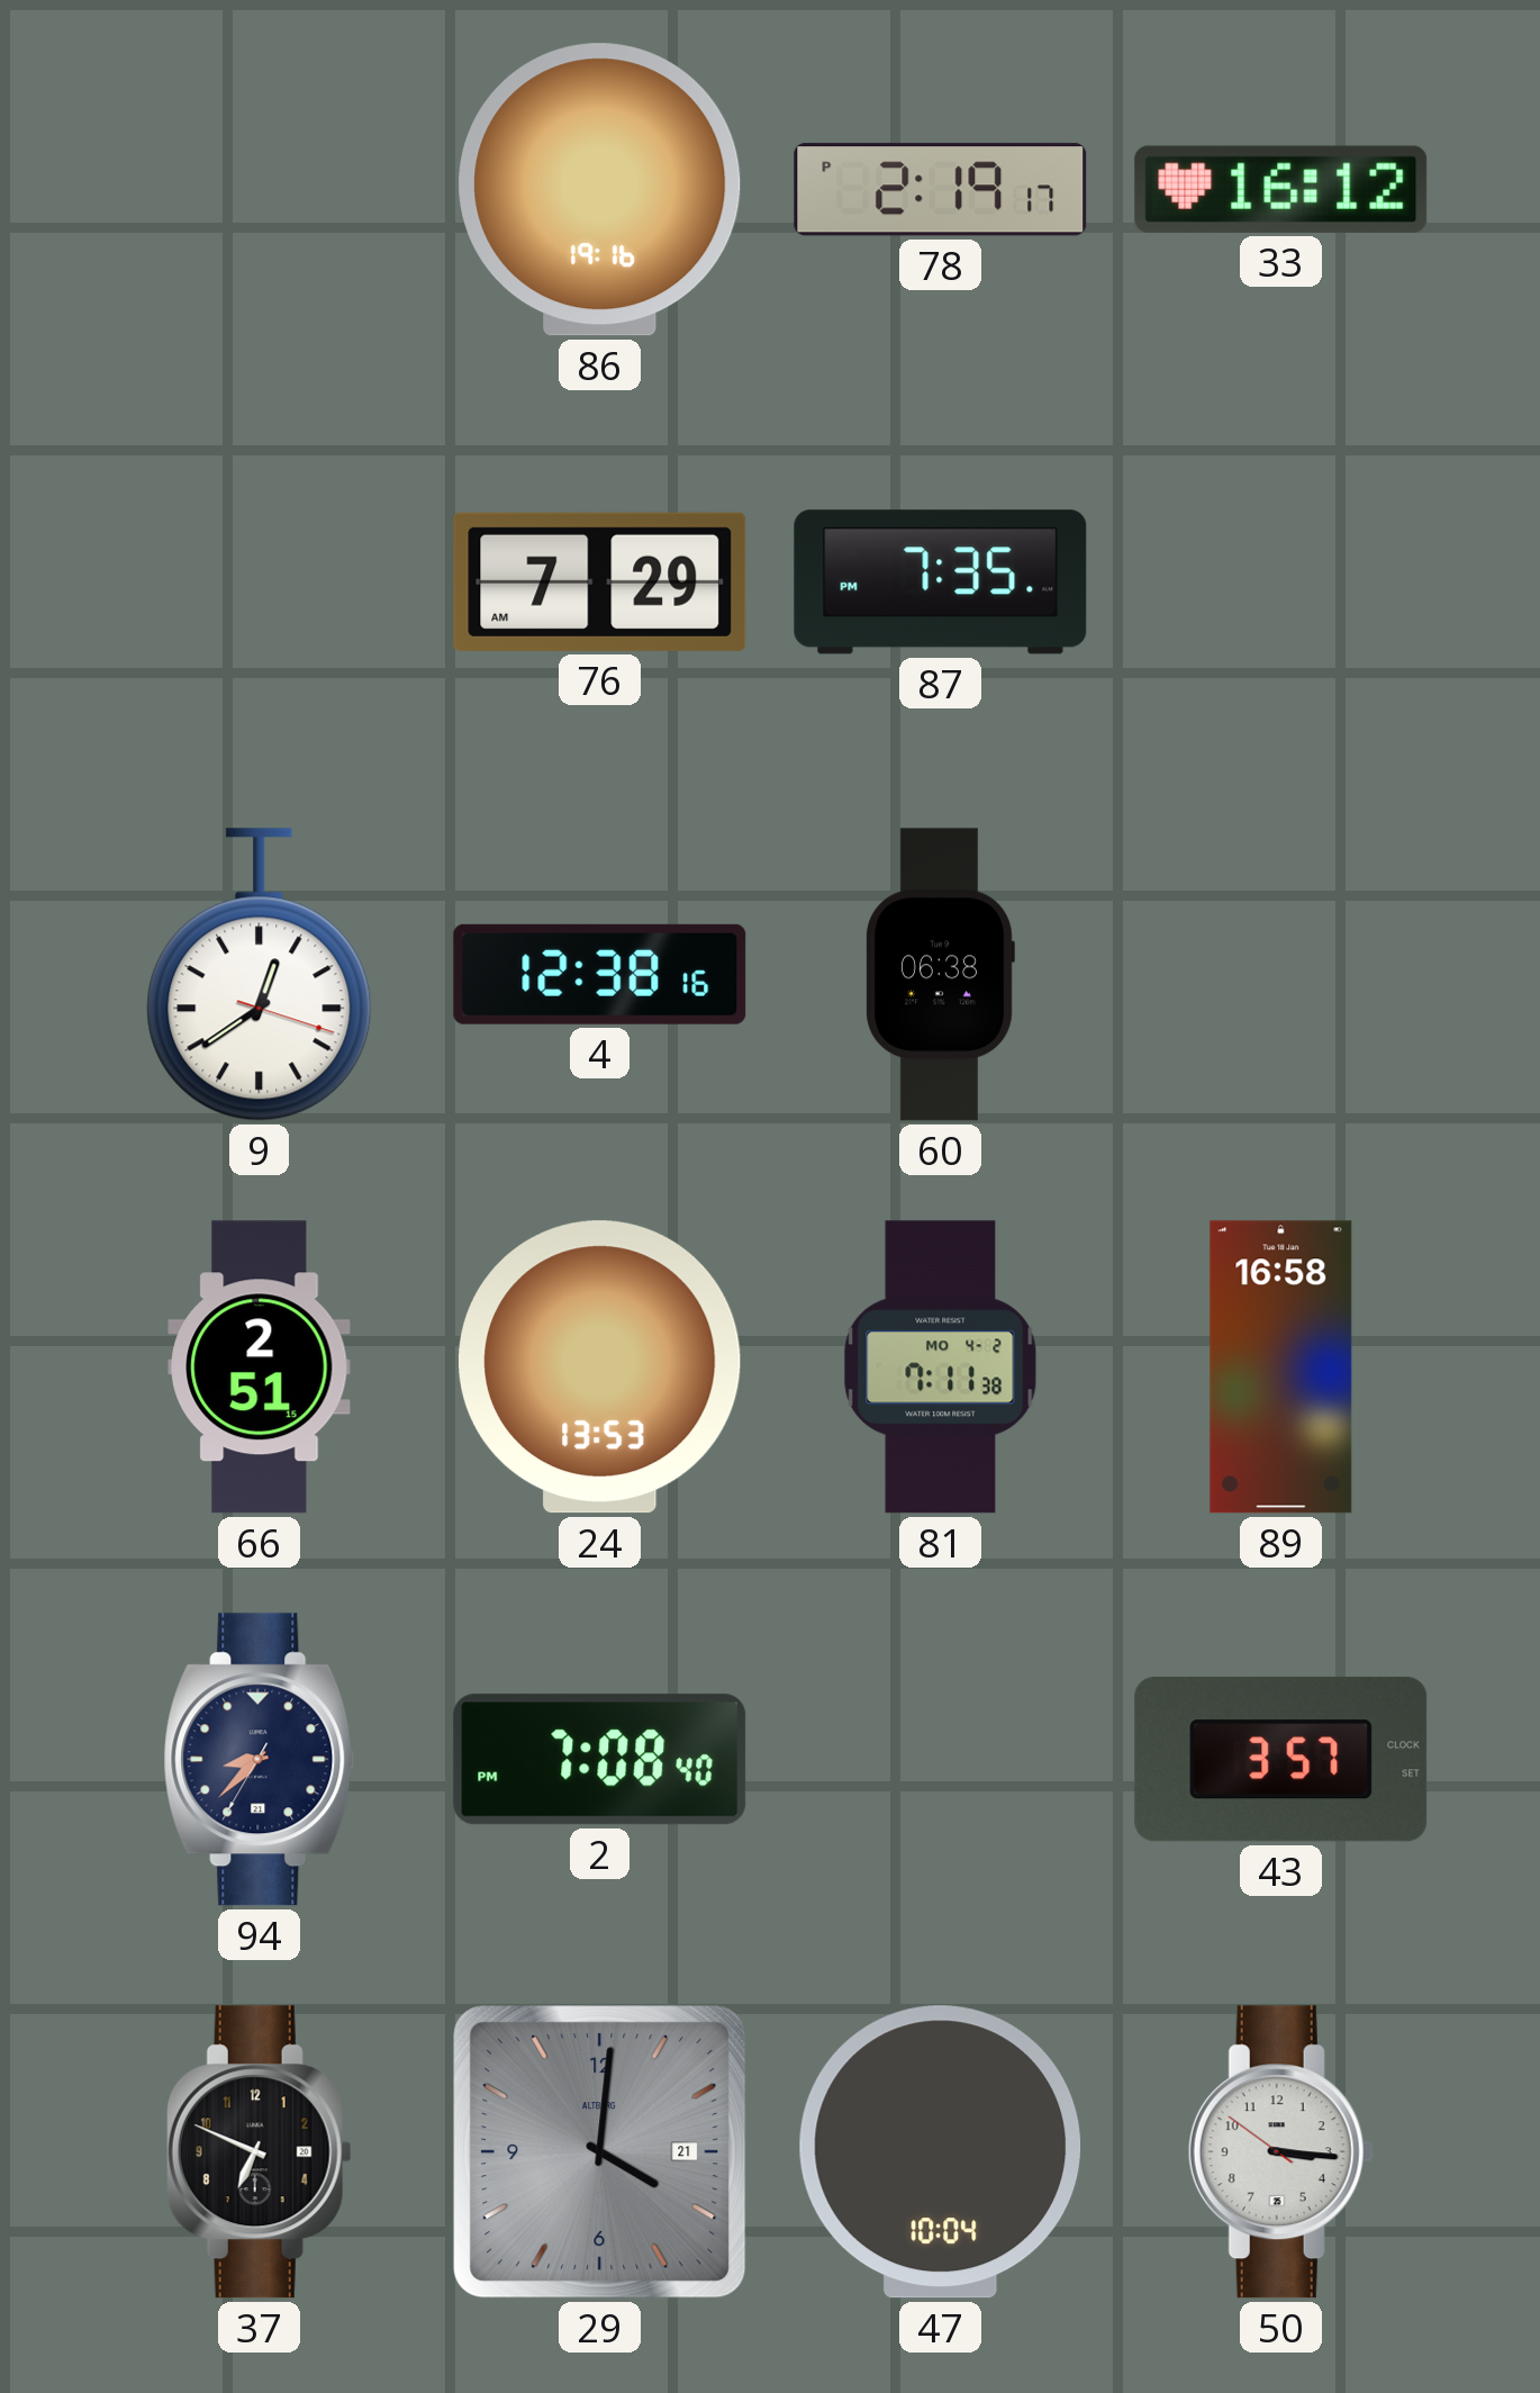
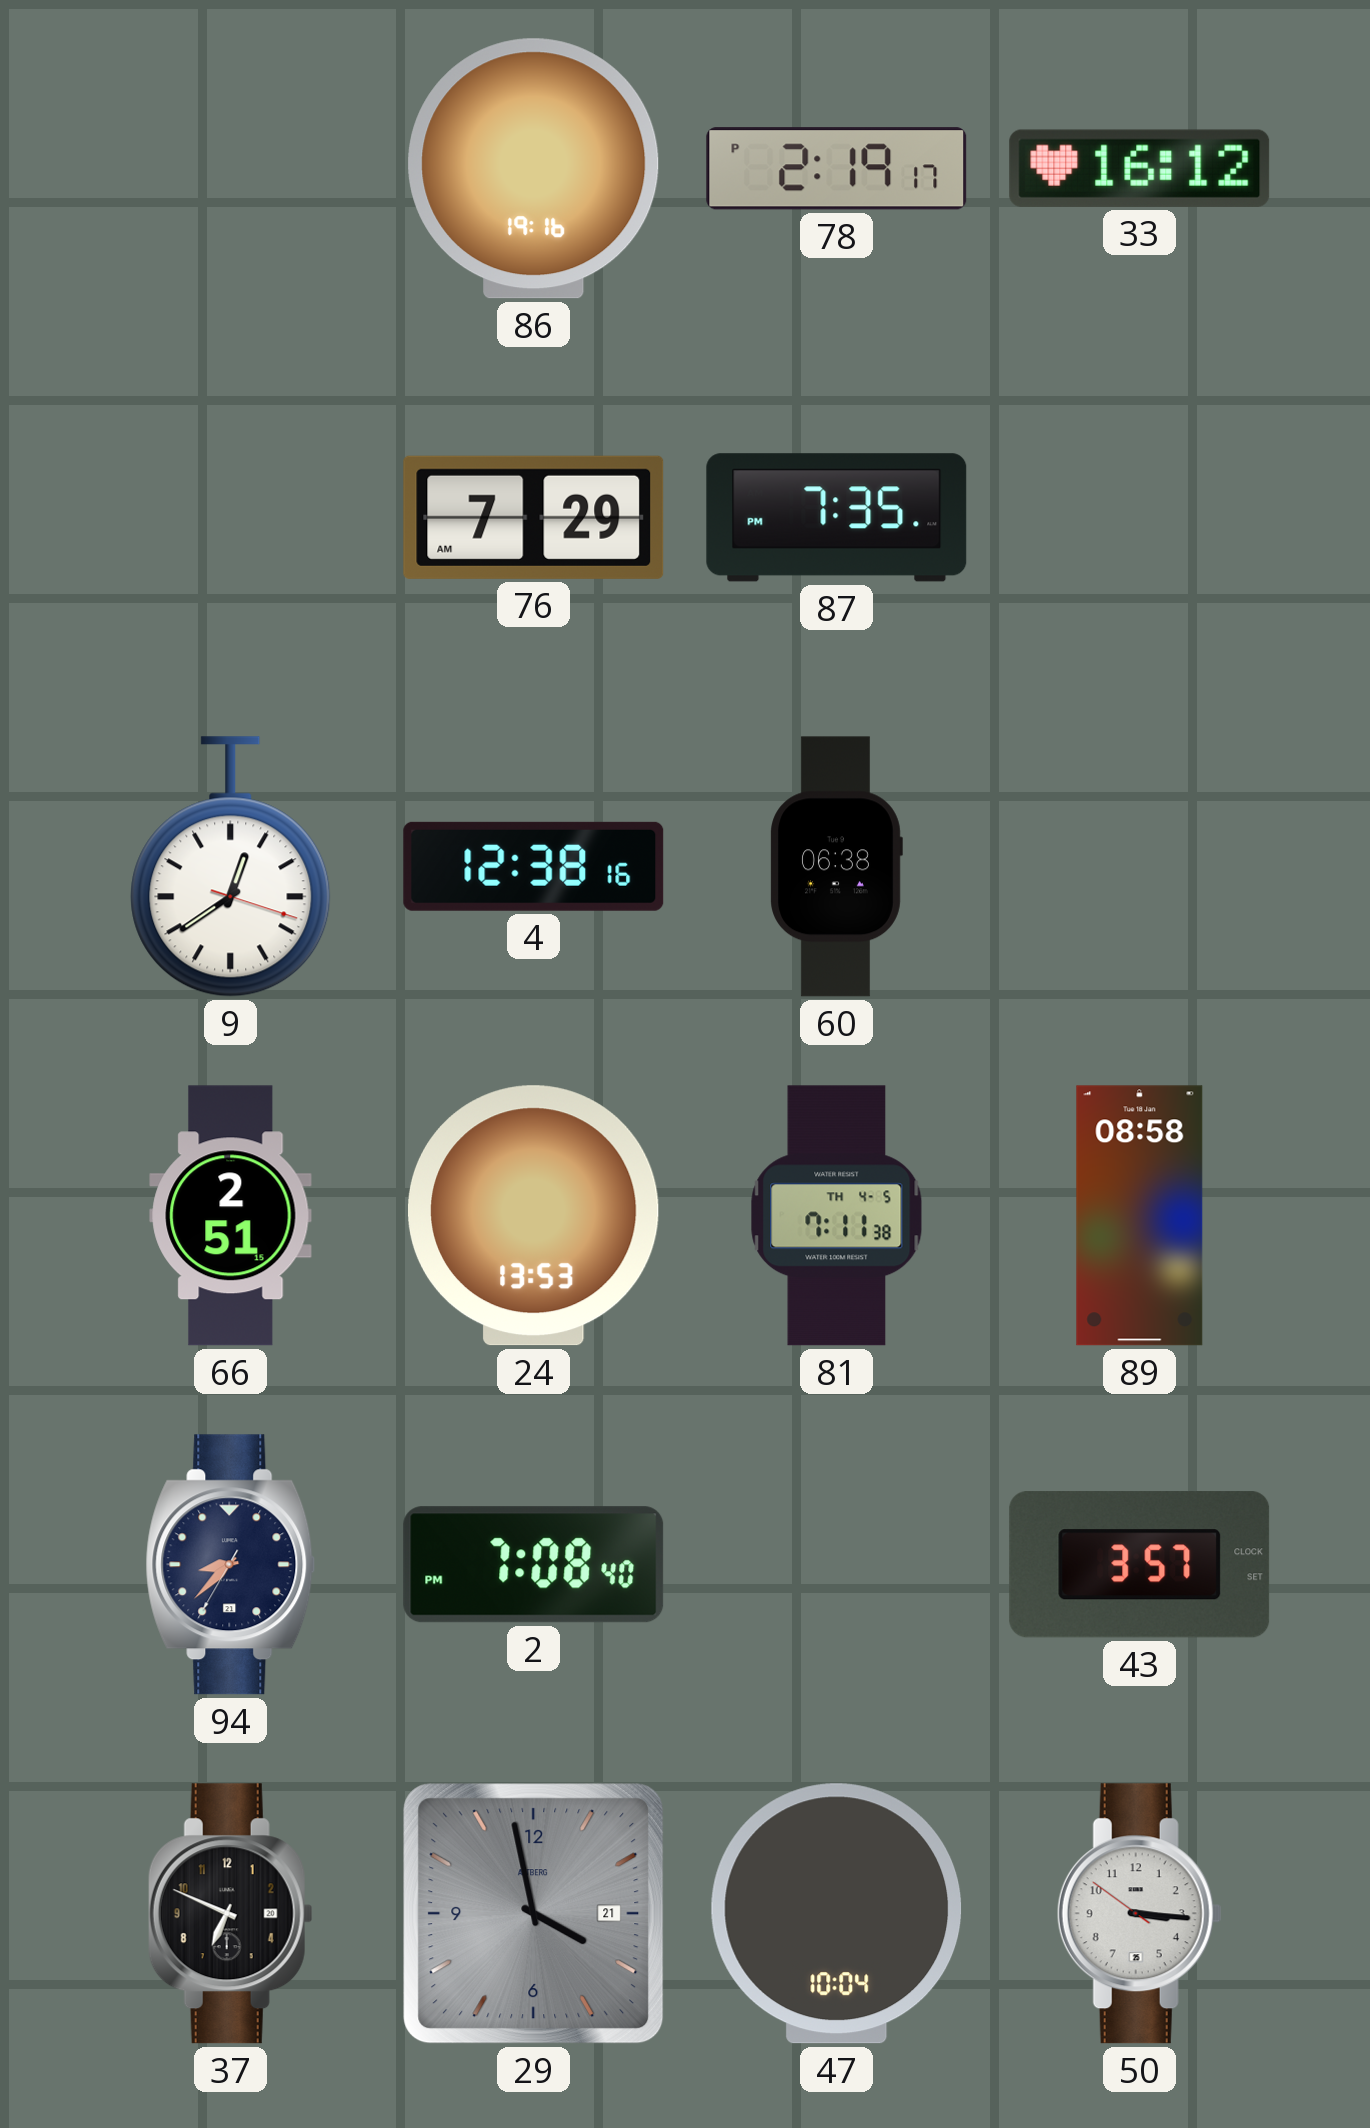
81 date: MO 4-2 -> TH 4-5
89: 16:58 -> 08:58
29: 4:01 -> 3:58
